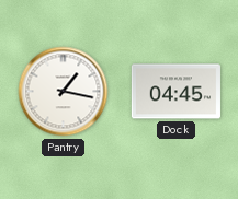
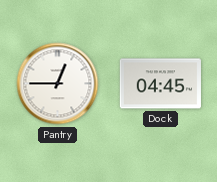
Pantry: 1:17 -> 12:45
